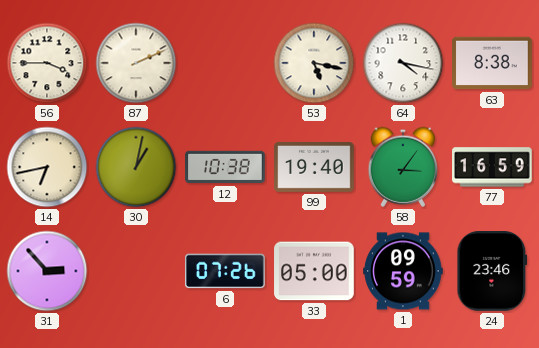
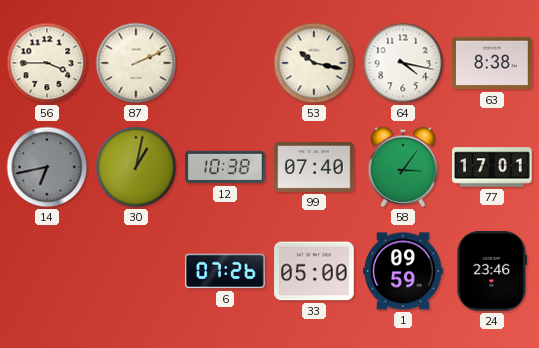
53: 5:17 -> 10:17
14 dial: cream -> grey
99: 19:40 -> 07:40
77: 16:59 -> 17:01
31: 2:53 -> none
